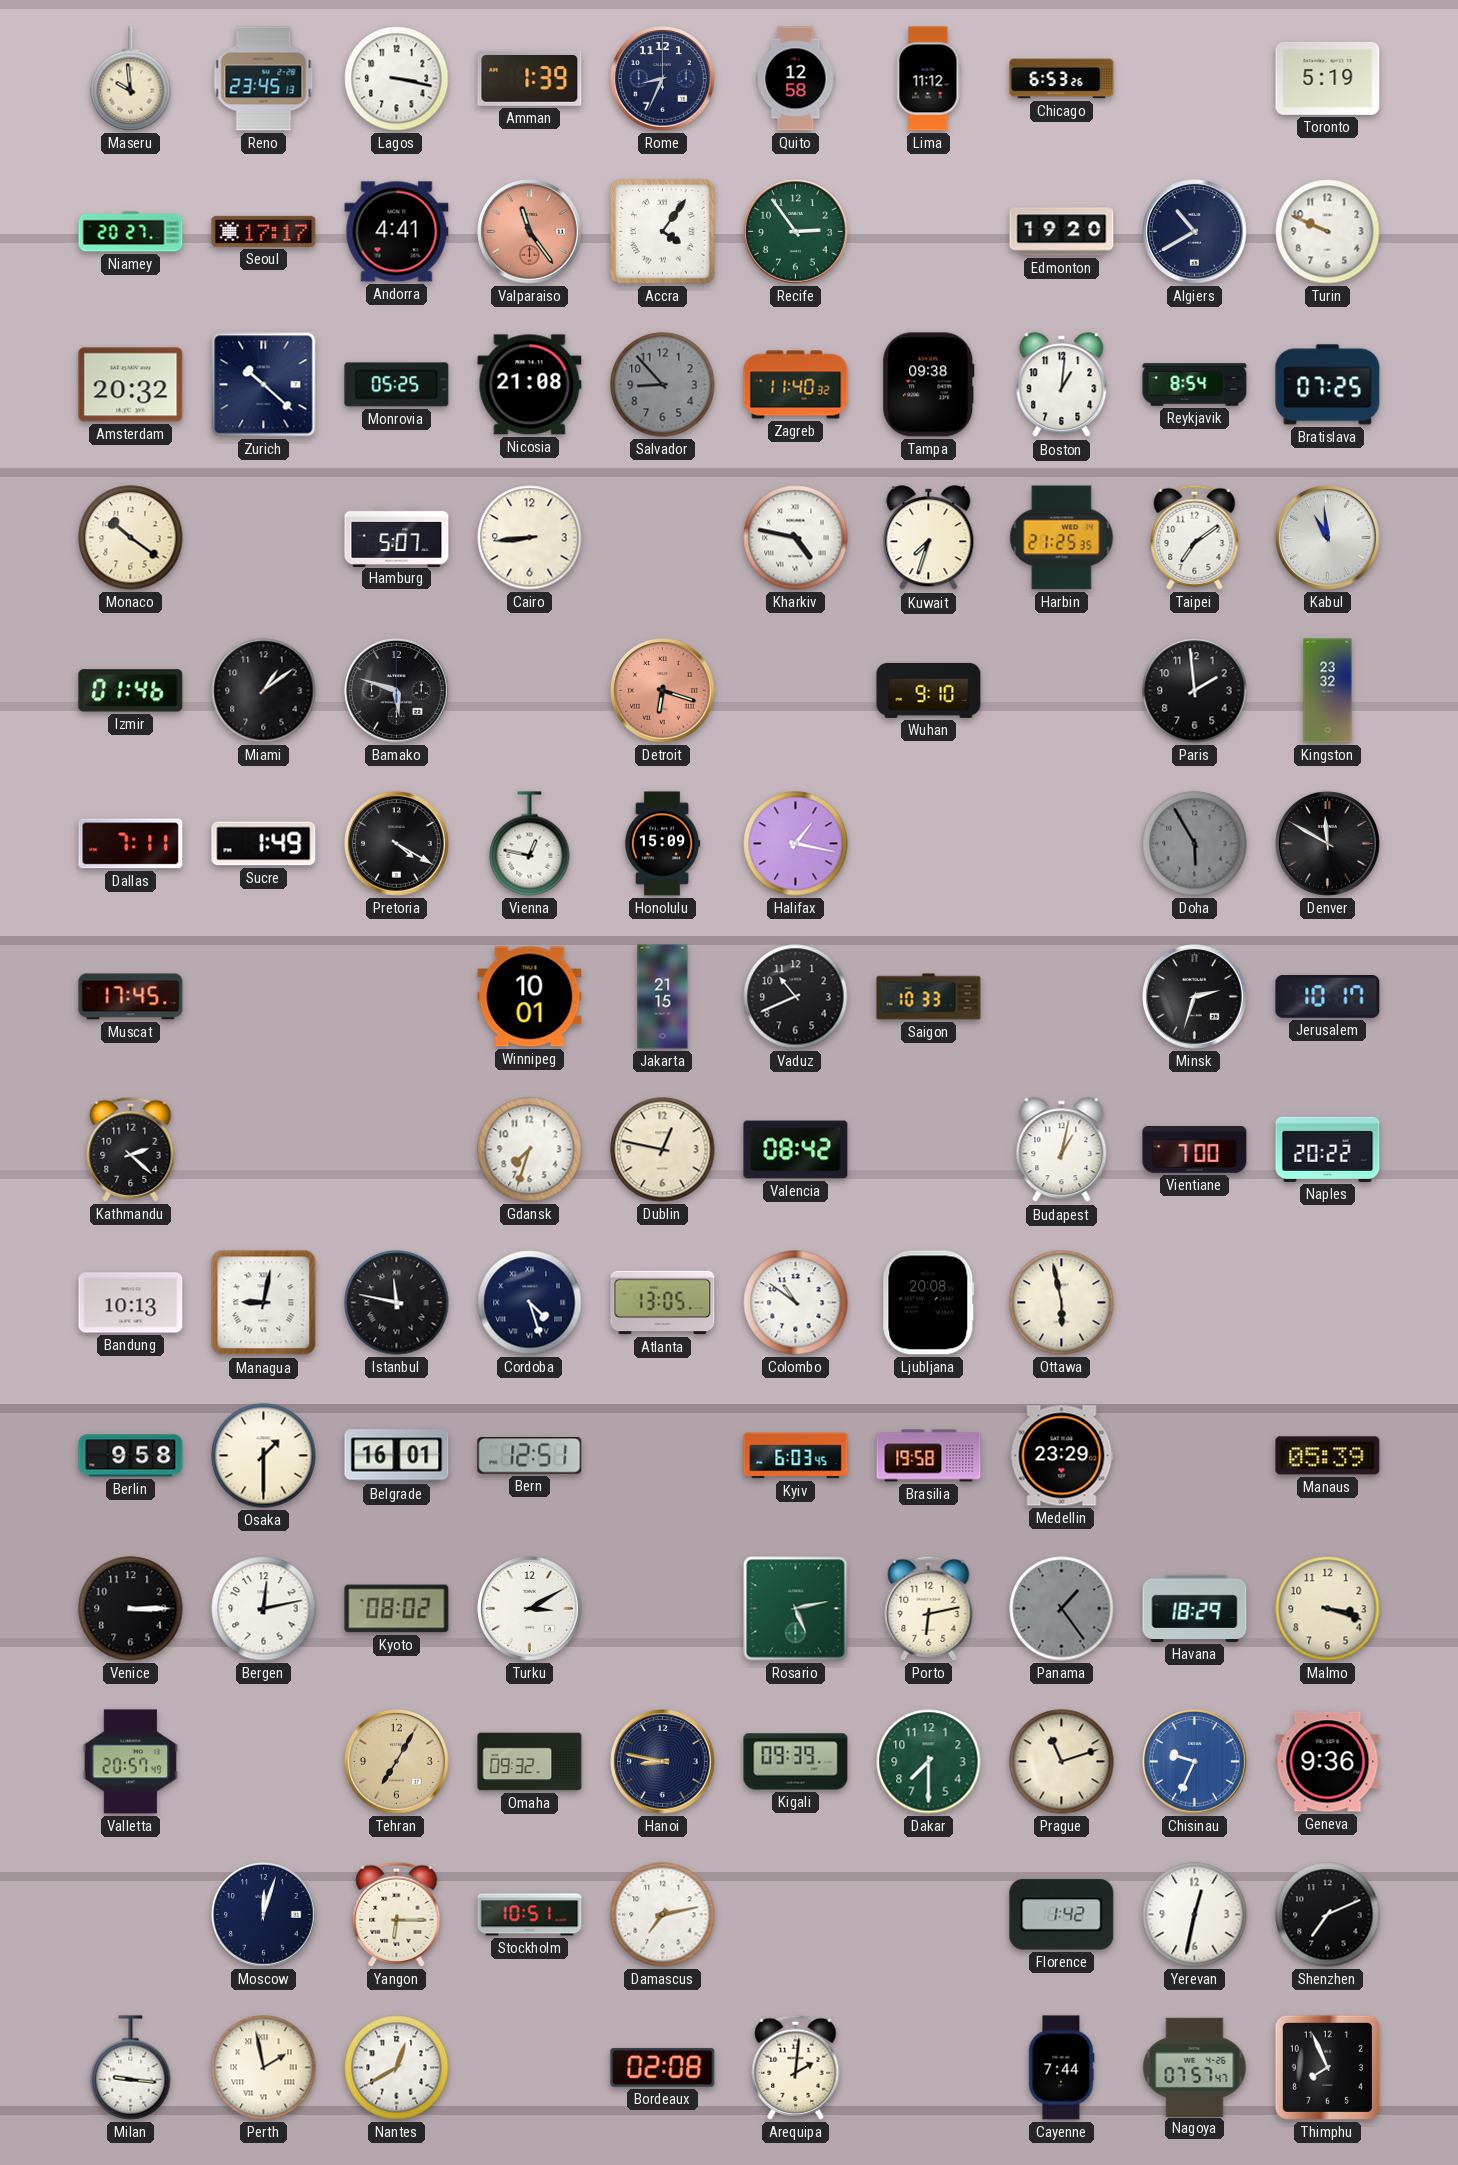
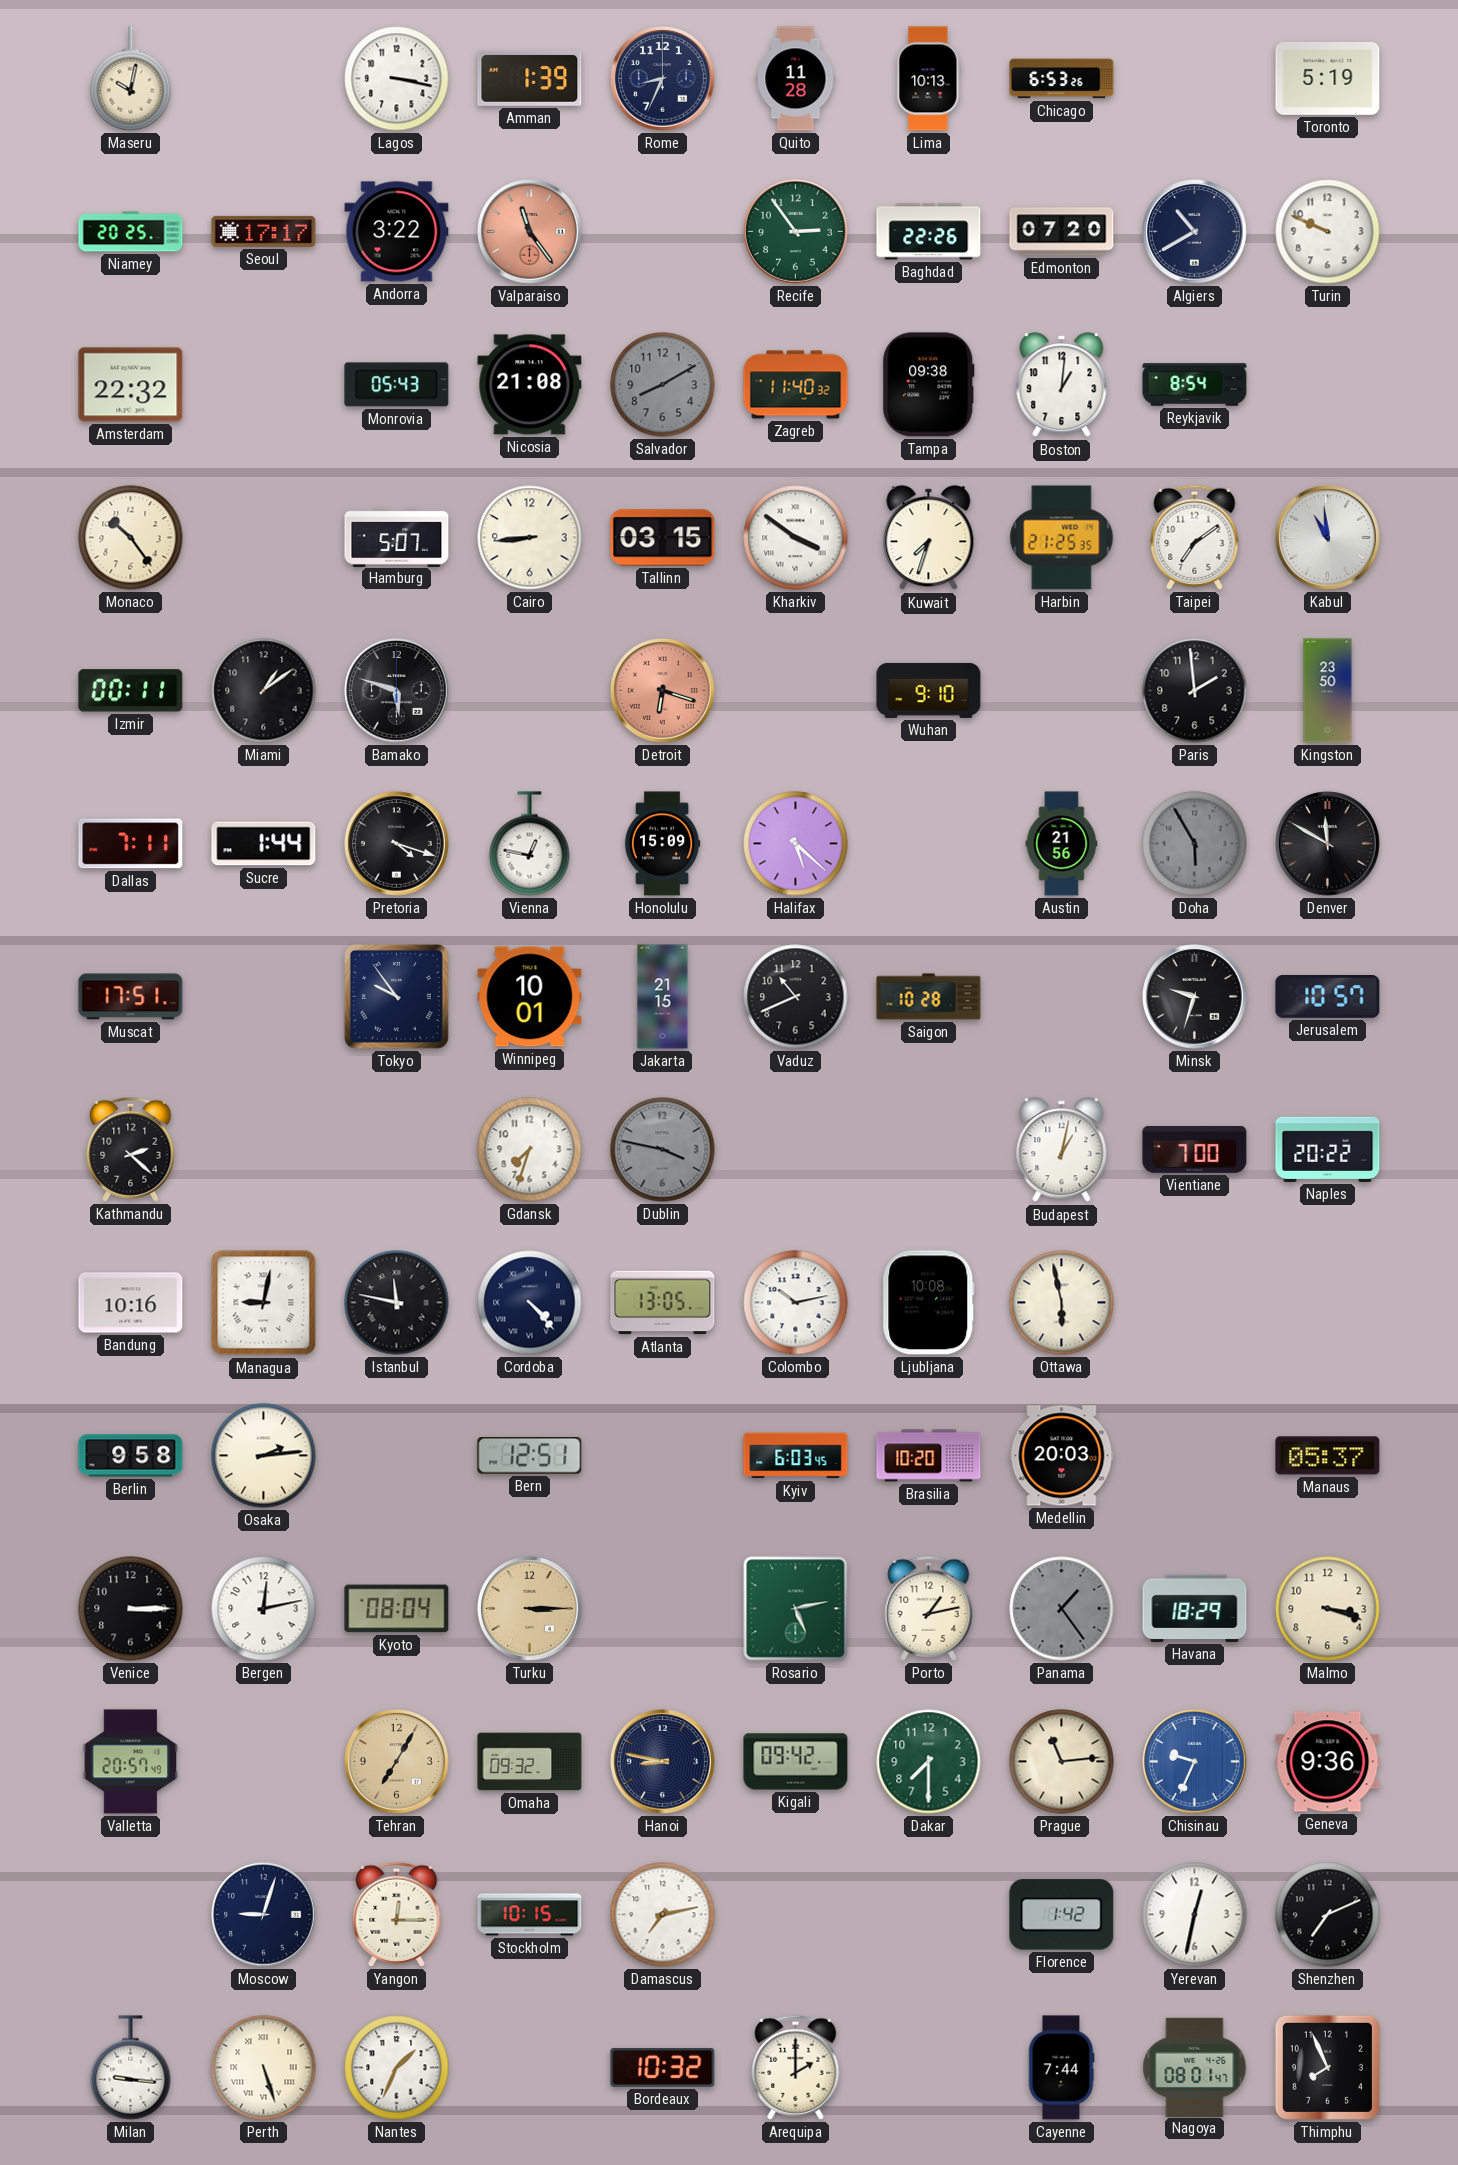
Maseru: 9:59 -> 10:02
Reno: 23:45 -> none
Quito: 12:58 -> 11:28
Lima: 11:12 -> 10:13
Niamey: 20:27 -> 20:25
Andorra: 4:41 -> 3:22
Accra: 4:06 -> none
Baghdad: none -> 22:26
Edmonton: 19:20 -> 07:20
Amsterdam: 20:32 -> 22:32
Zurich: 10:22 -> none
Monrovia: 05:25 -> 05:43
Salvador: 8:53 -> 8:10
Bratislava: 07:25 -> none
Monaco: 10:21 -> 10:24
Tallinn: none -> 03:15
Kharkiv: 4:47 -> 3:51
Izmir: 01:46 -> 00:11
Kingston: 23:32 -> 23:50
Sucre: 1:49 -> 1:44
Pretoria: 4:20 -> 4:18
Halifax: 1:17 -> 5:22
Austin: none -> 21:56
Muscat: 17:45 -> 17:51
Tokyo: none -> 9:54
Saigon: 10:33 -> 10:28
Minsk: 2:33 -> 9:33
Jerusalem: 10:17 -> 10:57
Dublin: 12:47 -> 3:47
Dublin dial: cream -> grey
Valencia: 08:42 -> none
Bandung: 10:13 -> 10:16
Cordoba: 4:27 -> 4:23
Colombo: 10:51 -> 10:13
Ljubljana: 20:08 -> 10:08
Osaka: 1:30 -> 2:14
Belgrade: 16:01 -> none
Brasilia: 19:58 -> 10:20
Medellin: 23:29 -> 20:03
Manaus: 05:39 -> 05:37
Kyoto: 08:02 -> 08:04
Turku: 3:10 -> 3:15
Turku dial: white -> champagne
Porto: 6:13 -> 1:13
Kigali: 09:39 -> 09:42
Prague: 11:12 -> 11:14
Moscow: 12:03 -> 9:03
Yangon: 6:15 -> 12:15
Stockholm: 10:51 -> 10:15
Perth: 1:58 -> 5:27
Nantes: 12:40 -> 1:34
Bordeaux: 02:08 -> 10:32
Arequipa: 2:01 -> 2:00
Nagoya: 07:57 -> 08:01
